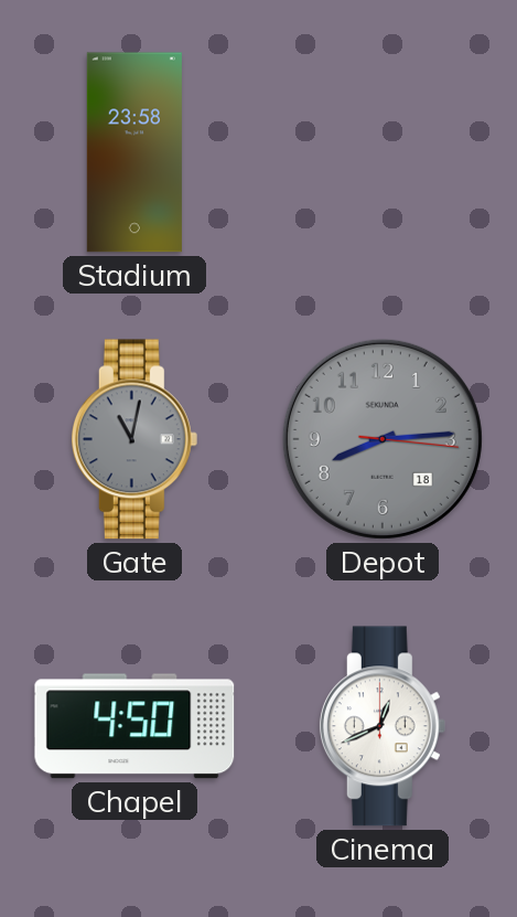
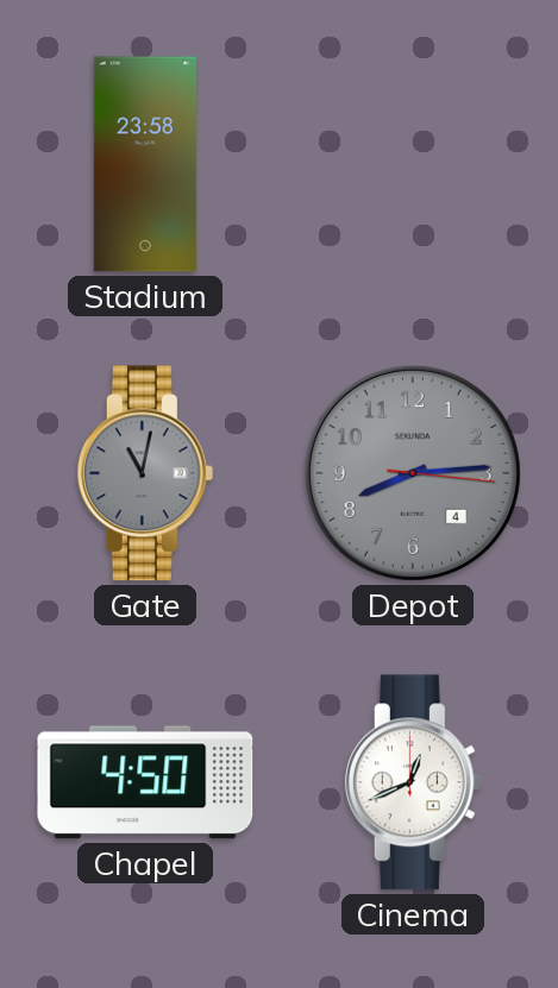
Depot date: 18 -> 4
